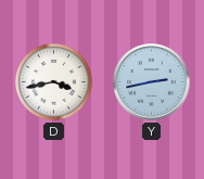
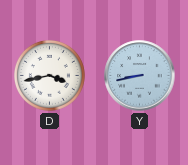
Y: 2:43 -> 8:43
